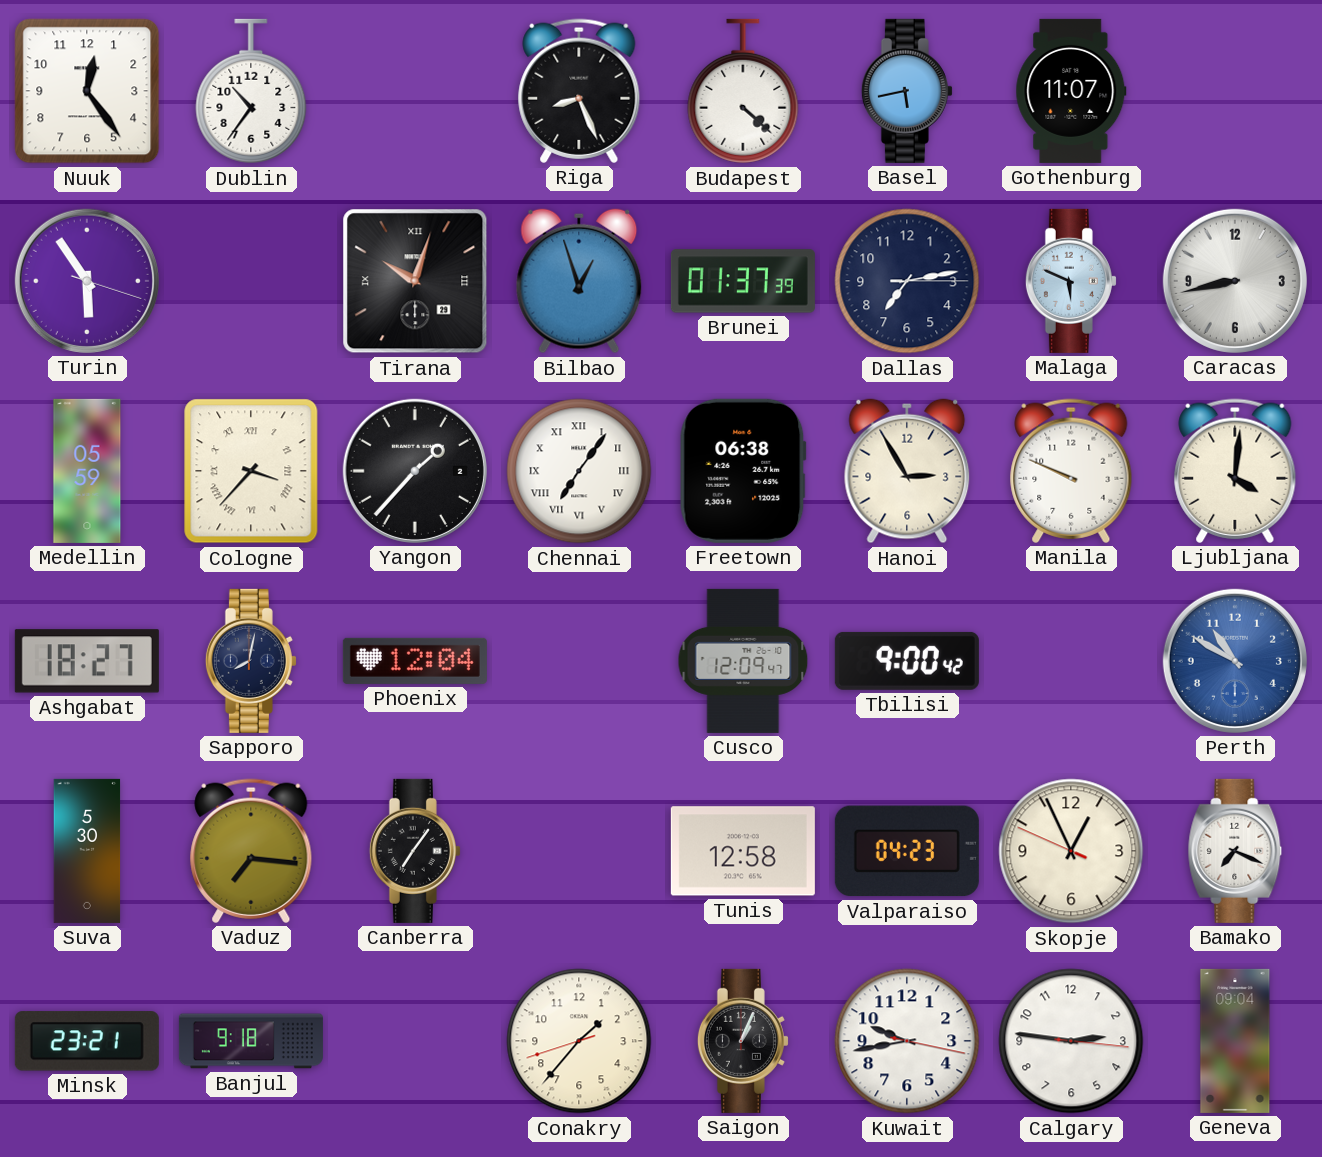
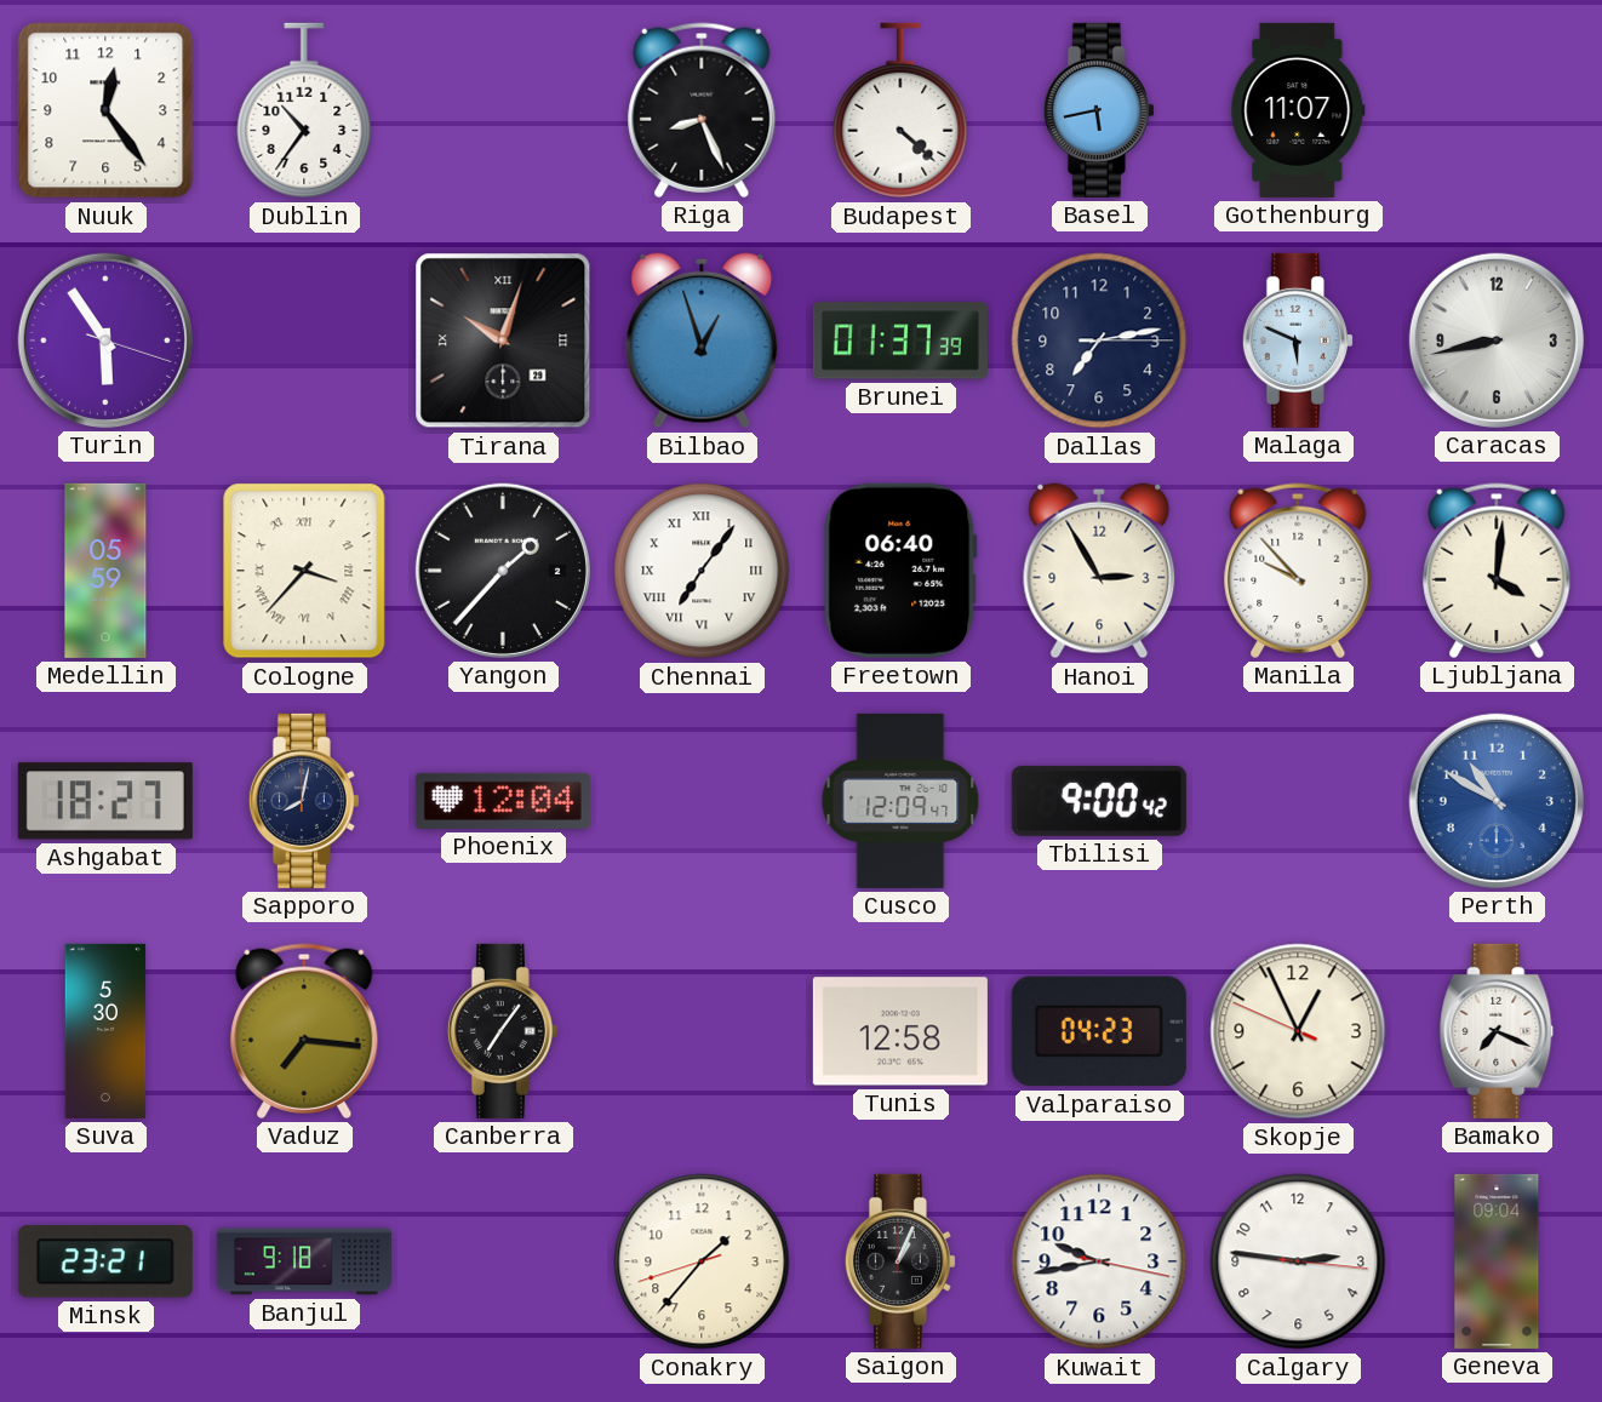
Freetown: 06:38 -> 06:40
Manila: 9:49 -> 9:53
